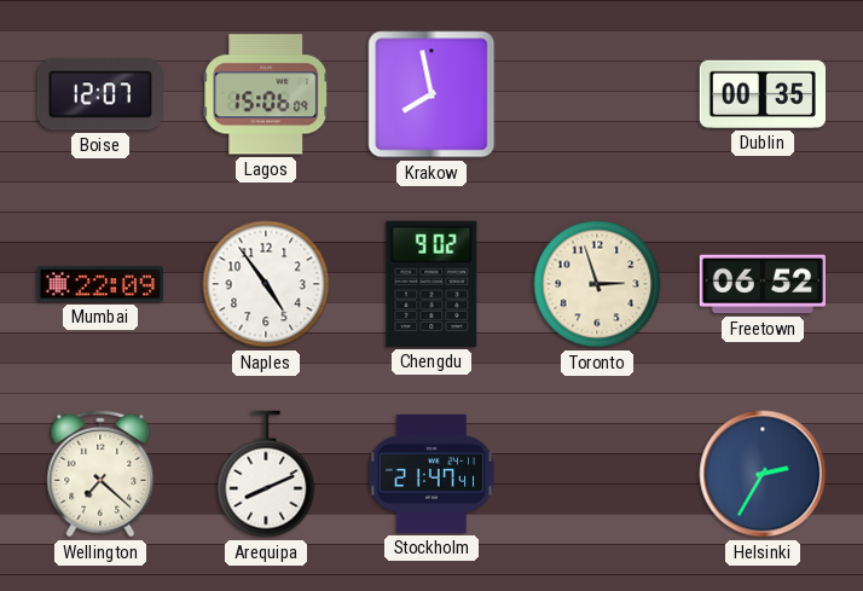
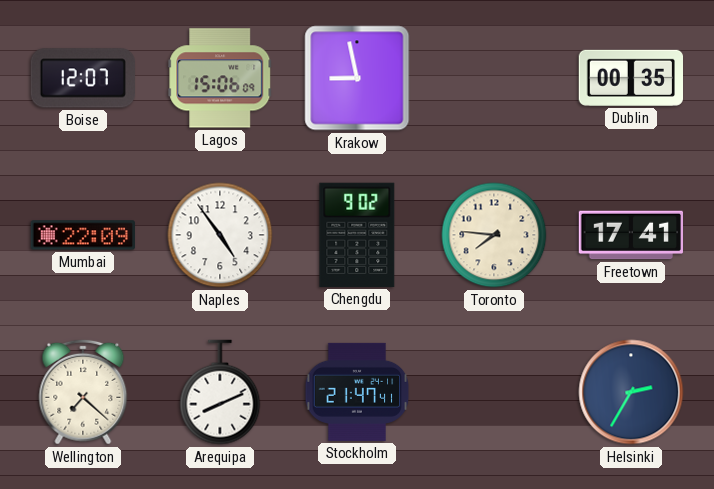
Krakow: 7:58 -> 8:58
Toronto: 2:57 -> 7:46
Freetown: 06:52 -> 17:41
